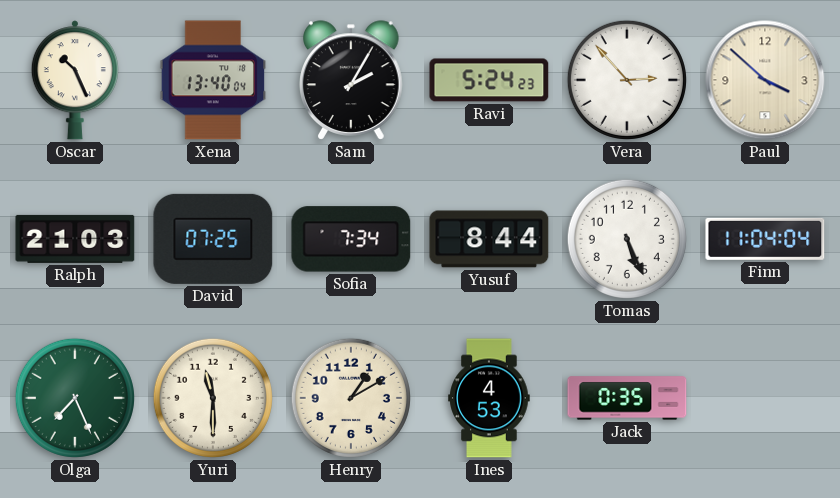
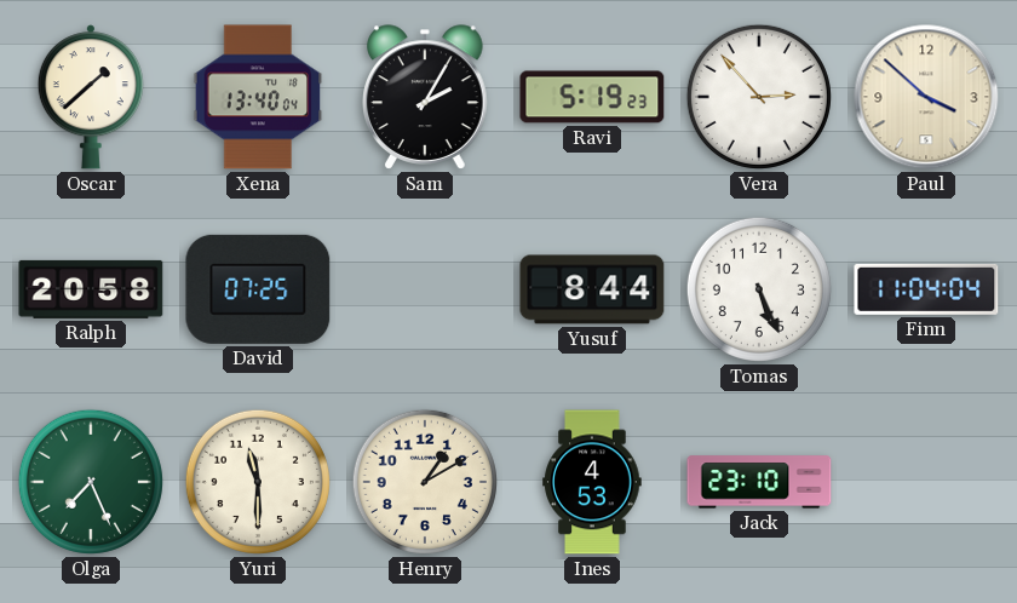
Oscar: 10:26 -> 1:38
Ravi: 5:24 -> 5:19
Ralph: 21:03 -> 20:58
Sofia: 7:34 -> none
Jack: 0:35 -> 23:10
